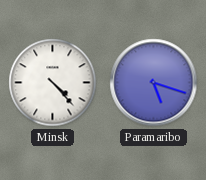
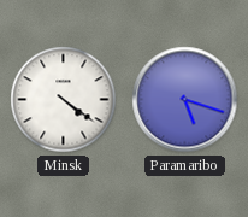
Minsk: 4:23 -> 4:21
